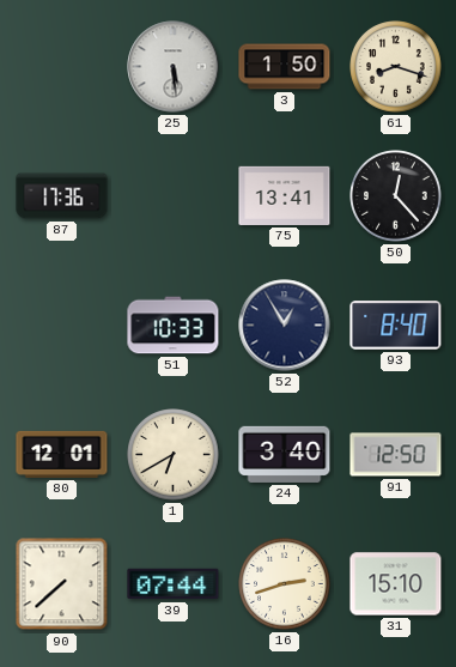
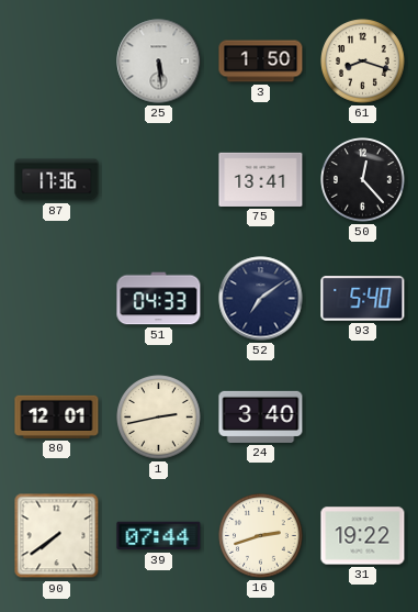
51: 10:33 -> 04:33
52: 12:55 -> 7:09
93: 8:40 -> 5:40
1: 6:40 -> 2:43
91: 12:50 -> none
90: 7:38 -> 7:39
31: 15:10 -> 19:22
